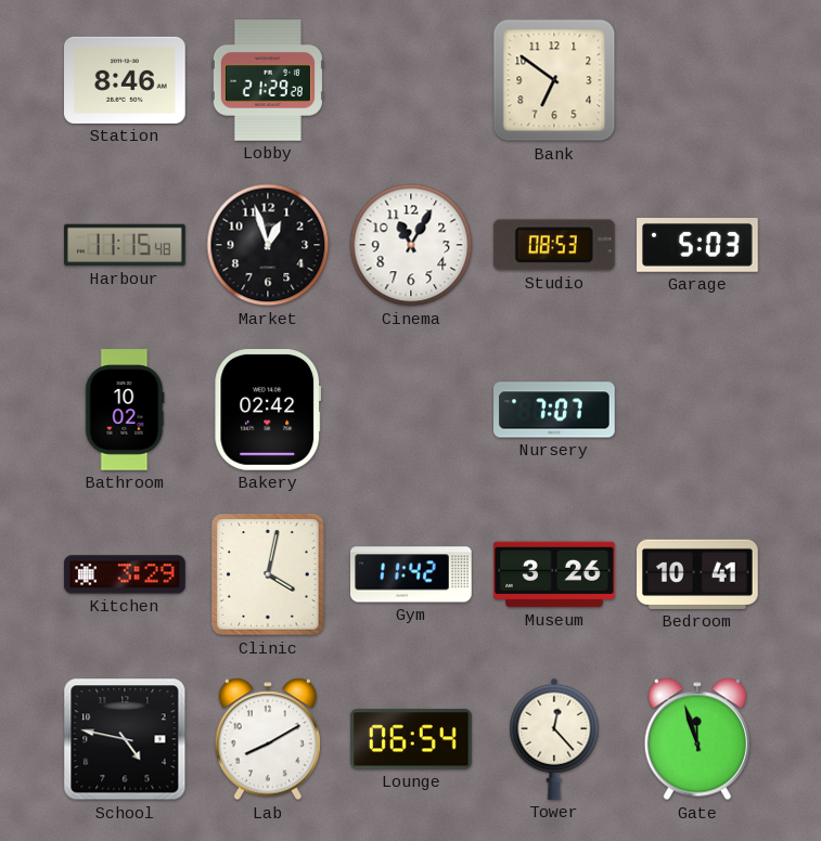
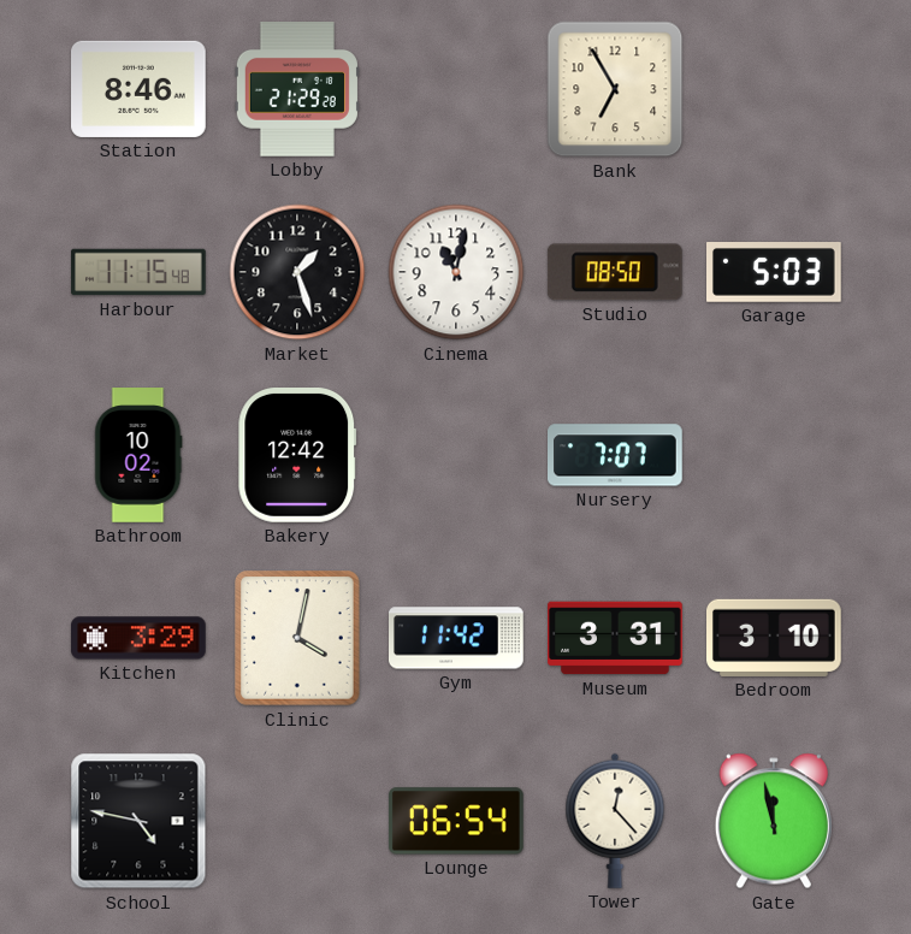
Bank: 6:51 -> 6:55
Market: 12:57 -> 1:27
Cinema: 11:05 -> 11:02
Studio: 08:53 -> 08:50
Bakery: 02:42 -> 12:42
Museum: 3:26 -> 3:31
Bedroom: 10:41 -> 3:10
Lab: 8:10 -> none
Gate: 11:57 -> 11:58
